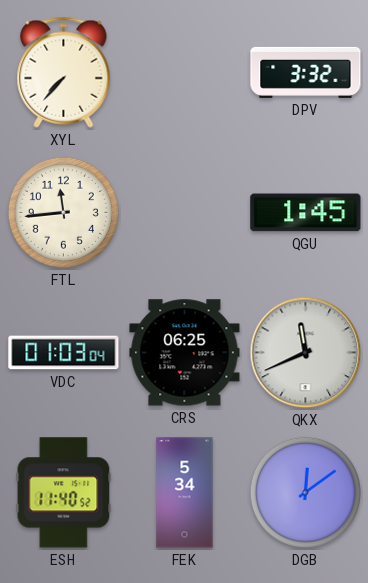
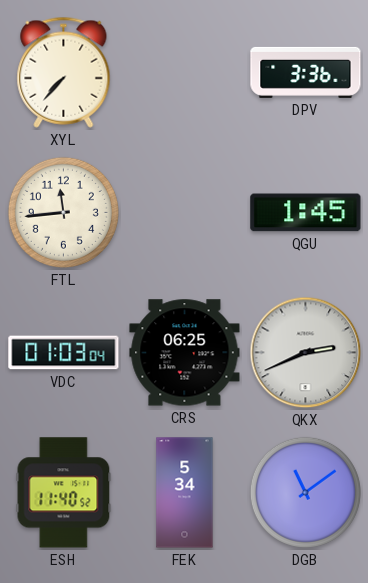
DPV: 3:32 -> 3:36
QKX: 11:41 -> 2:41
DGB: 12:09 -> 11:09
